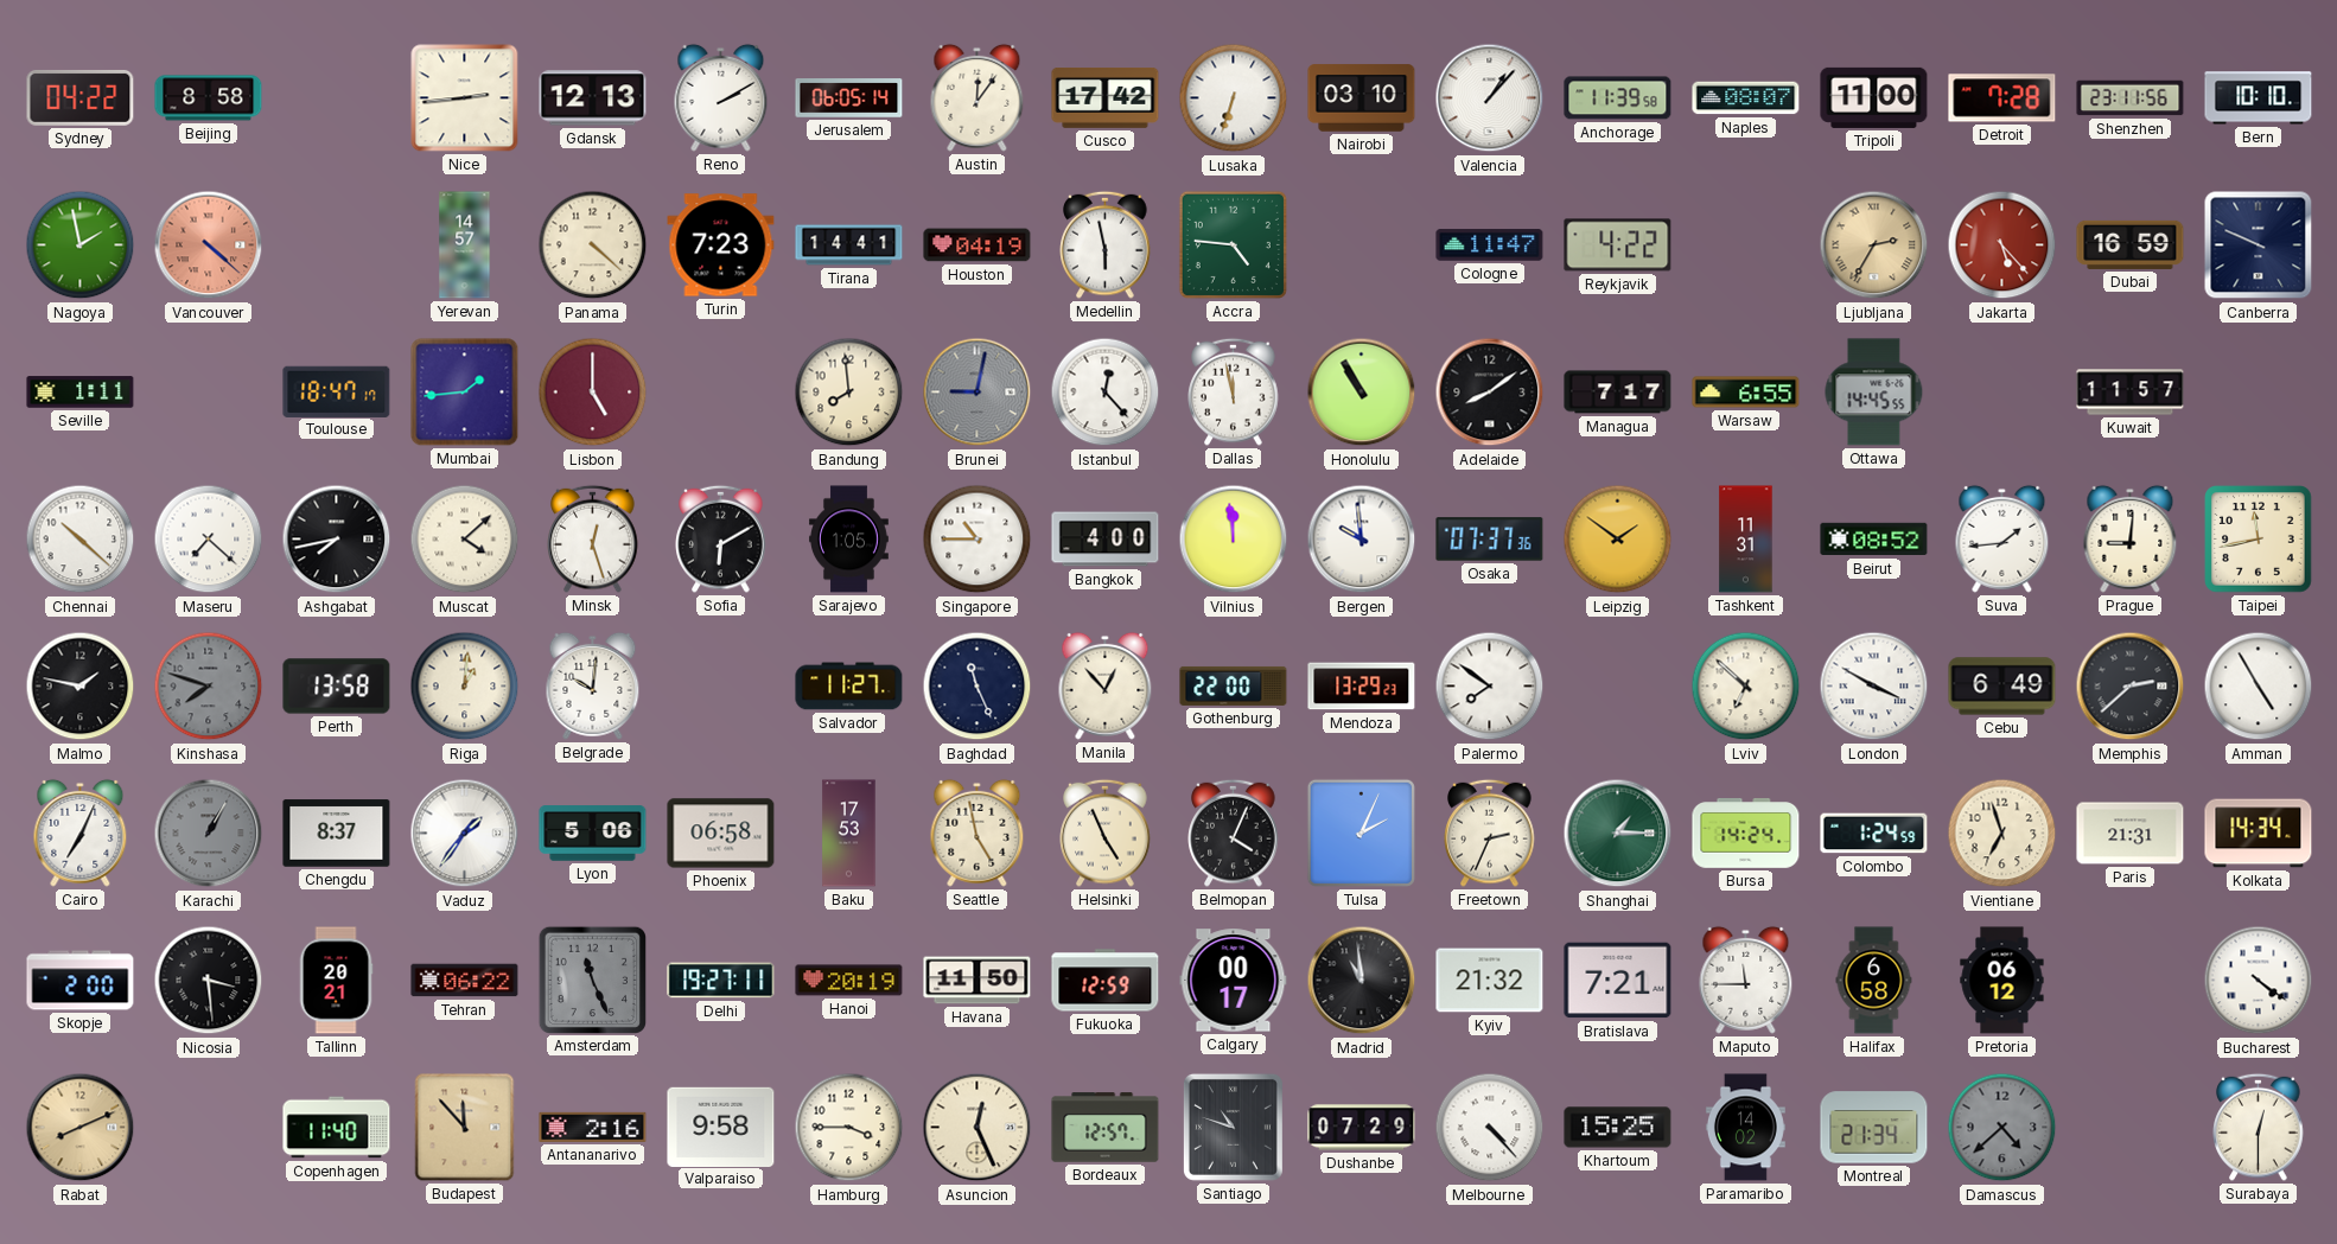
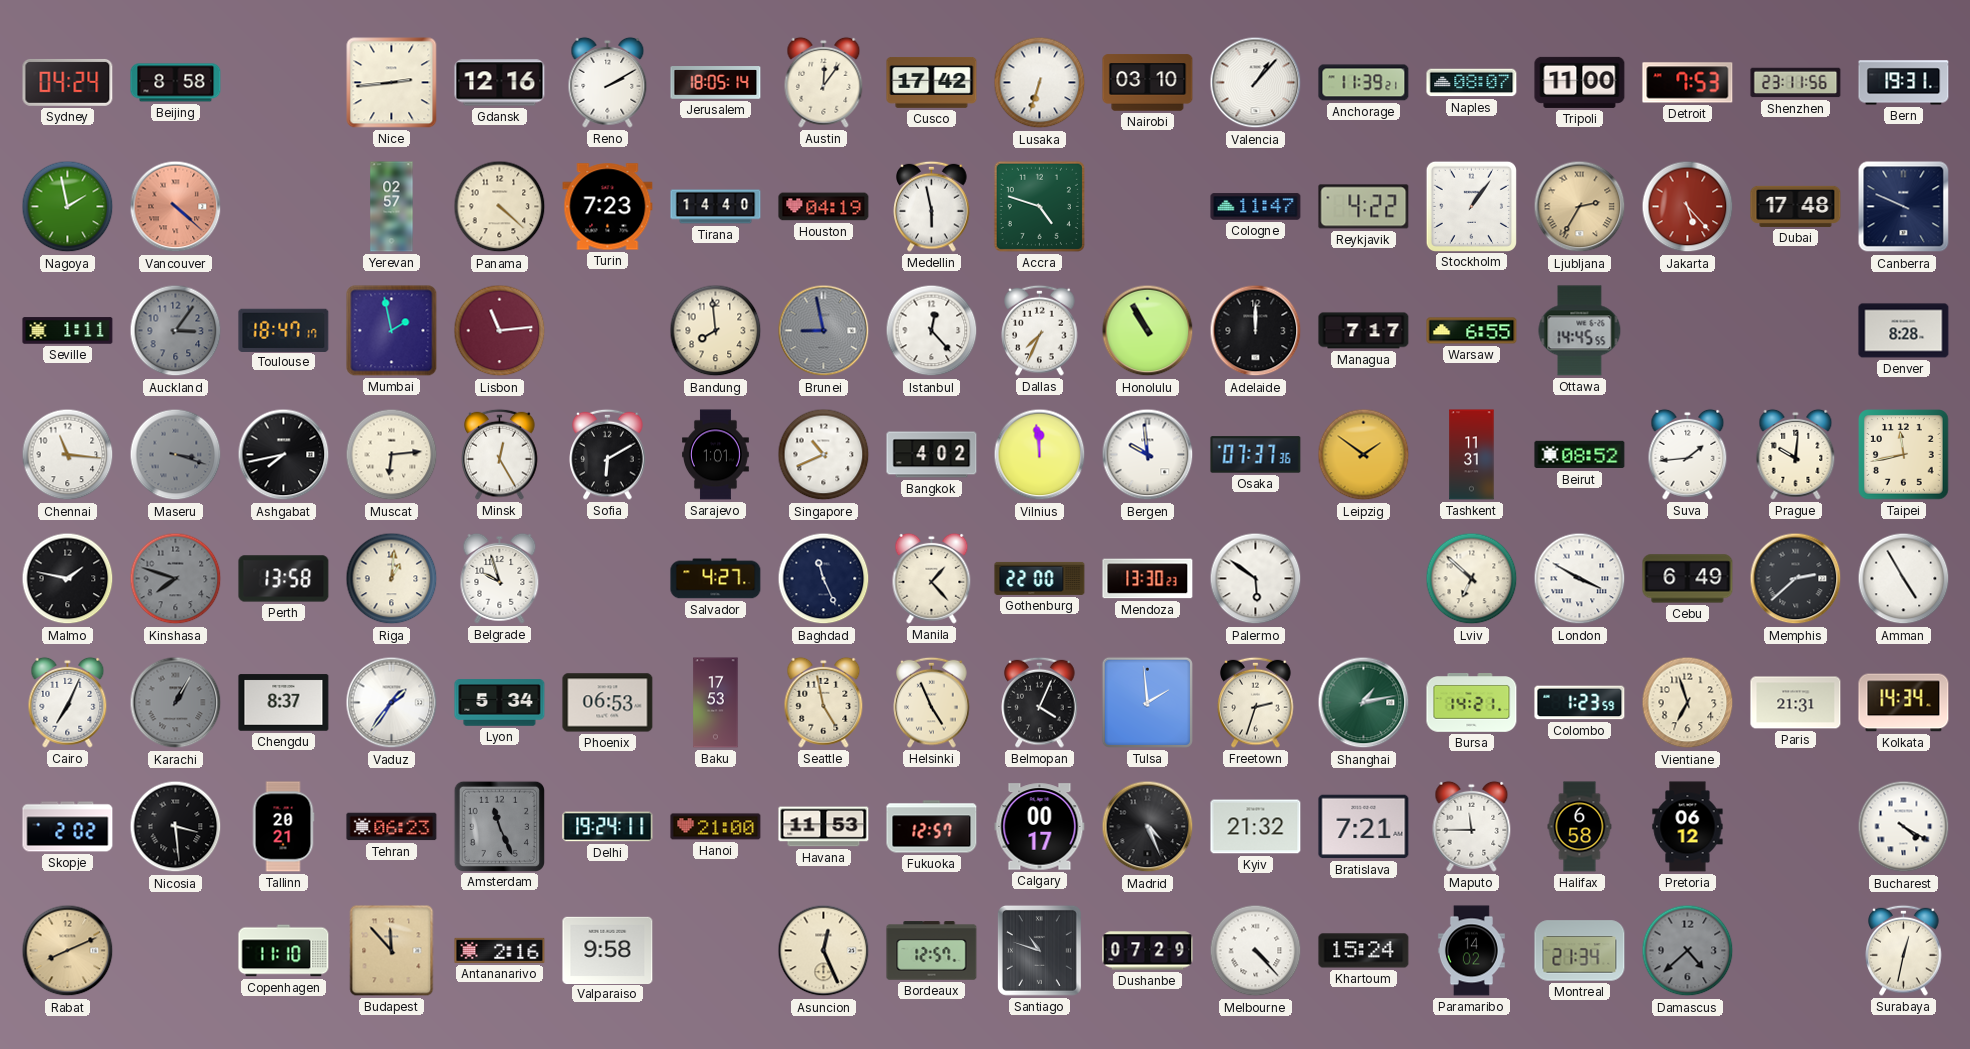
Sydney: 04:22 -> 04:24
Gdansk: 12:13 -> 12:16
Jerusalem: 06:05 -> 18:05
Anchorage: 11:39:58 -> 11:39:21
Detroit: 7:28 -> 7:53
Bern: 10:10 -> 19:31
Yerevan: 14:57 -> 02:57
Tirana: 14:41 -> 14:40
Accra: 4:46 -> 4:48
Stockholm: none -> 1:06
Dubai: 16:59 -> 17:48
Auckland: none -> 3:06
Mumbai: 1:44 -> 1:58
Lisbon: 5:00 -> 11:14
Brunei: 9:02 -> 8:58
Dallas: 11:58 -> 7:34
Adelaide: 8:09 -> 12:00
Kuwait: 11:57 -> none
Denver: none -> 8:28
Chennai: 10:22 -> 11:16
Maseru: 7:22 -> 3:18
Maseru dial: white -> grey
Muscat: 4:08 -> 6:14
Minsk: 12:27 -> 12:25
Sarajevo: 1:05 -> 1:01
Singapore: 10:45 -> 10:41
Bangkok: 4:00 -> 4:02
Prague: 9:01 -> 10:01
Belgrade: 10:01 -> 9:57
Salvador: 11:27 -> 4:27
Manila: 12:53 -> 1:23
Mendoza: 13:29 -> 13:30
Palermo: 7:51 -> 5:51
Lyon: 5:06 -> 5:34
Phoenix: 06:58 -> 06:53
Tulsa: 2:04 -> 1:59
Freetown: 2:34 -> 2:33
Shanghai: 1:15 -> 1:13
Bursa: 14:24 -> 14:21
Colombo: 1:24 -> 1:23
Skopje: 2:00 -> 2:02
Tehran: 06:22 -> 06:23
Delhi: 19:27 -> 19:24
Hanoi: 20:19 -> 21:00
Havana: 11:50 -> 11:53
Fukuoka: 12:59 -> 12:57
Madrid: 10:59 -> 4:26
Bucharest: 4:21 -> 4:20
Copenhagen: 11:40 -> 11:10
Hamburg: 3:45 -> none
Khartoum: 15:25 -> 15:24
Surabaya: 12:30 -> 12:32
